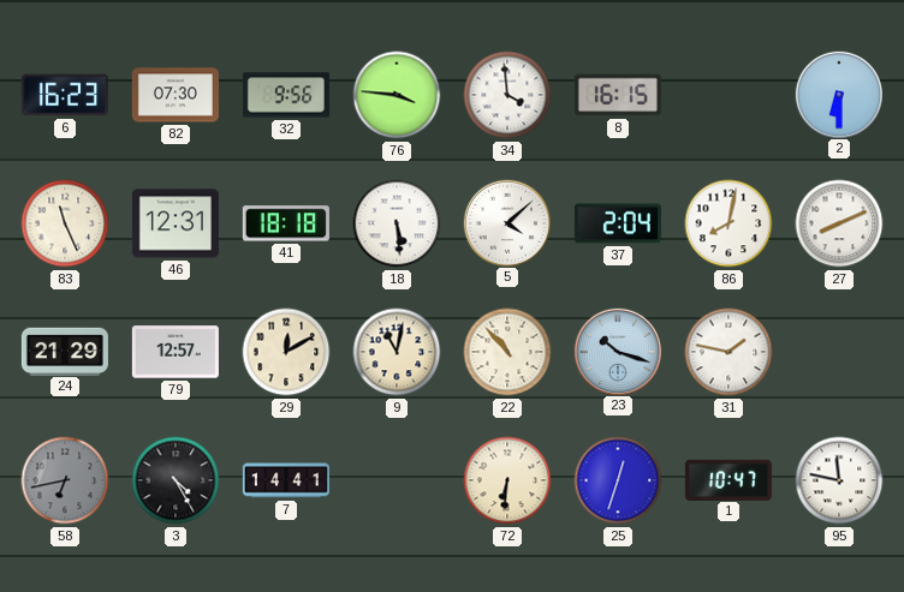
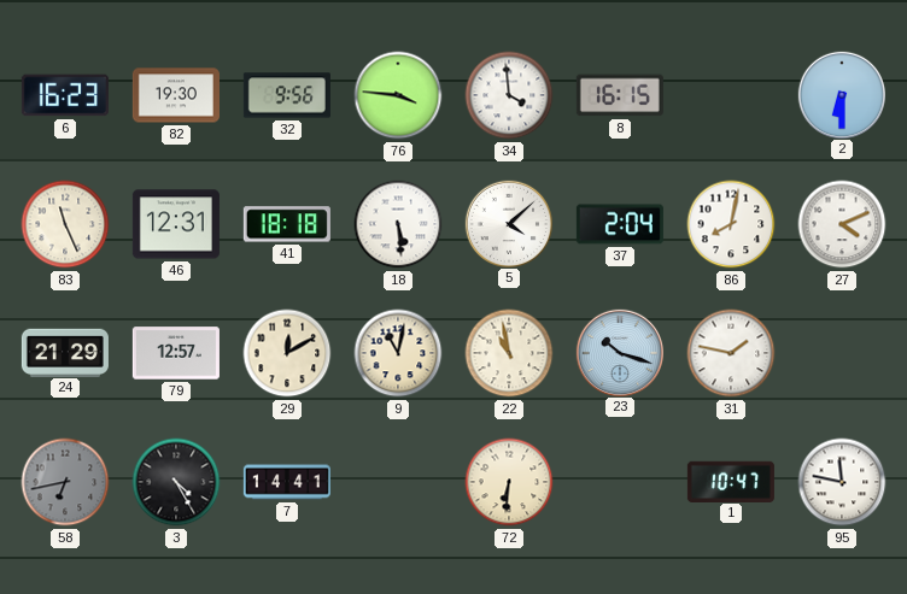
82: 07:30 -> 19:30
27: 8:11 -> 4:11
22: 10:53 -> 10:58
25: 12:33 -> none
